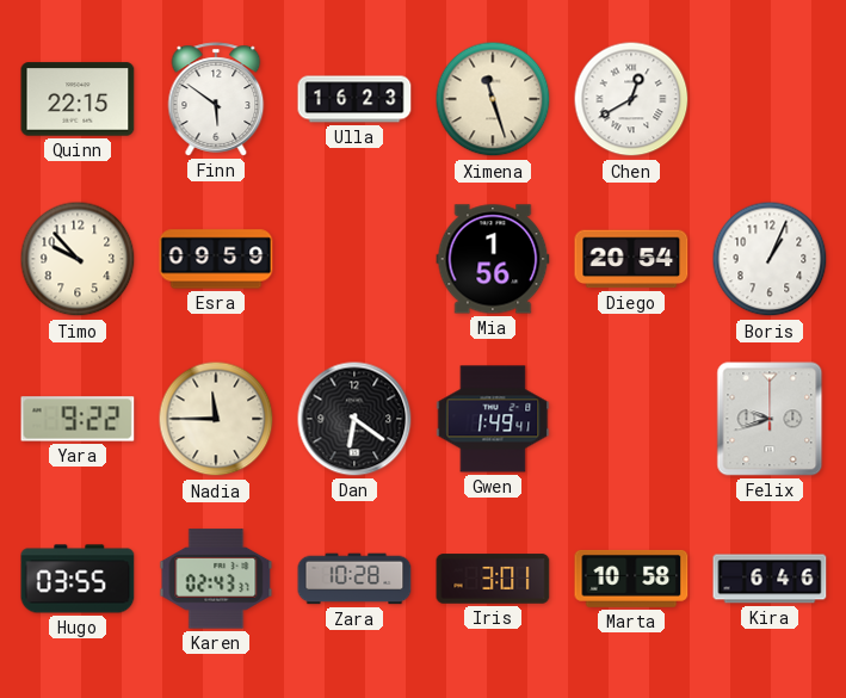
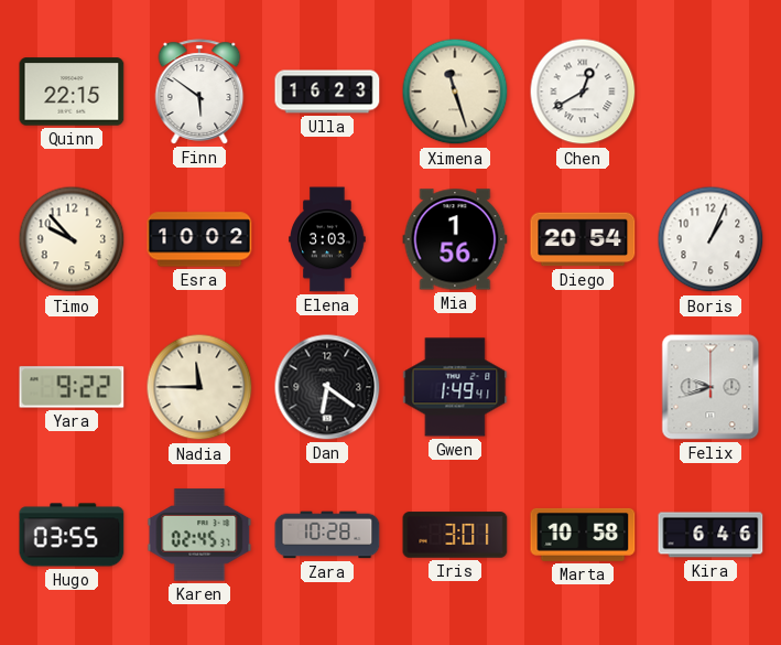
Esra: 09:59 -> 10:02
Elena: none -> 3:03
Karen: 02:43 -> 02:45
